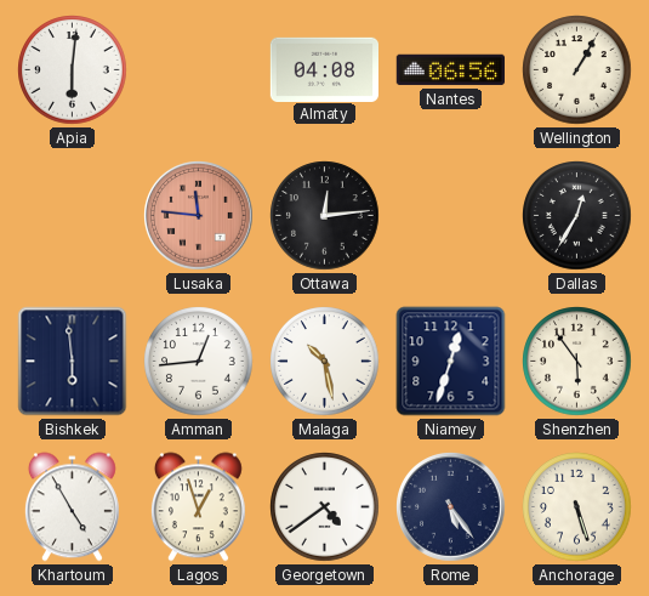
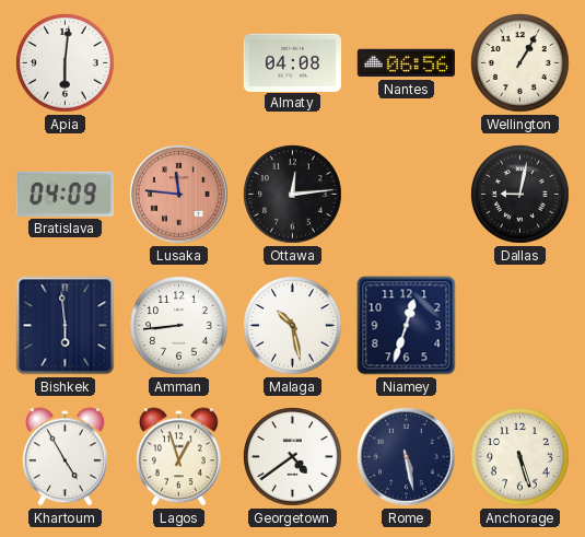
Bratislava: none -> 04:09
Dallas: 12:35 -> 9:02
Amman: 12:44 -> 8:44
Shenzhen: 5:54 -> none
Rome: 5:24 -> 5:28
